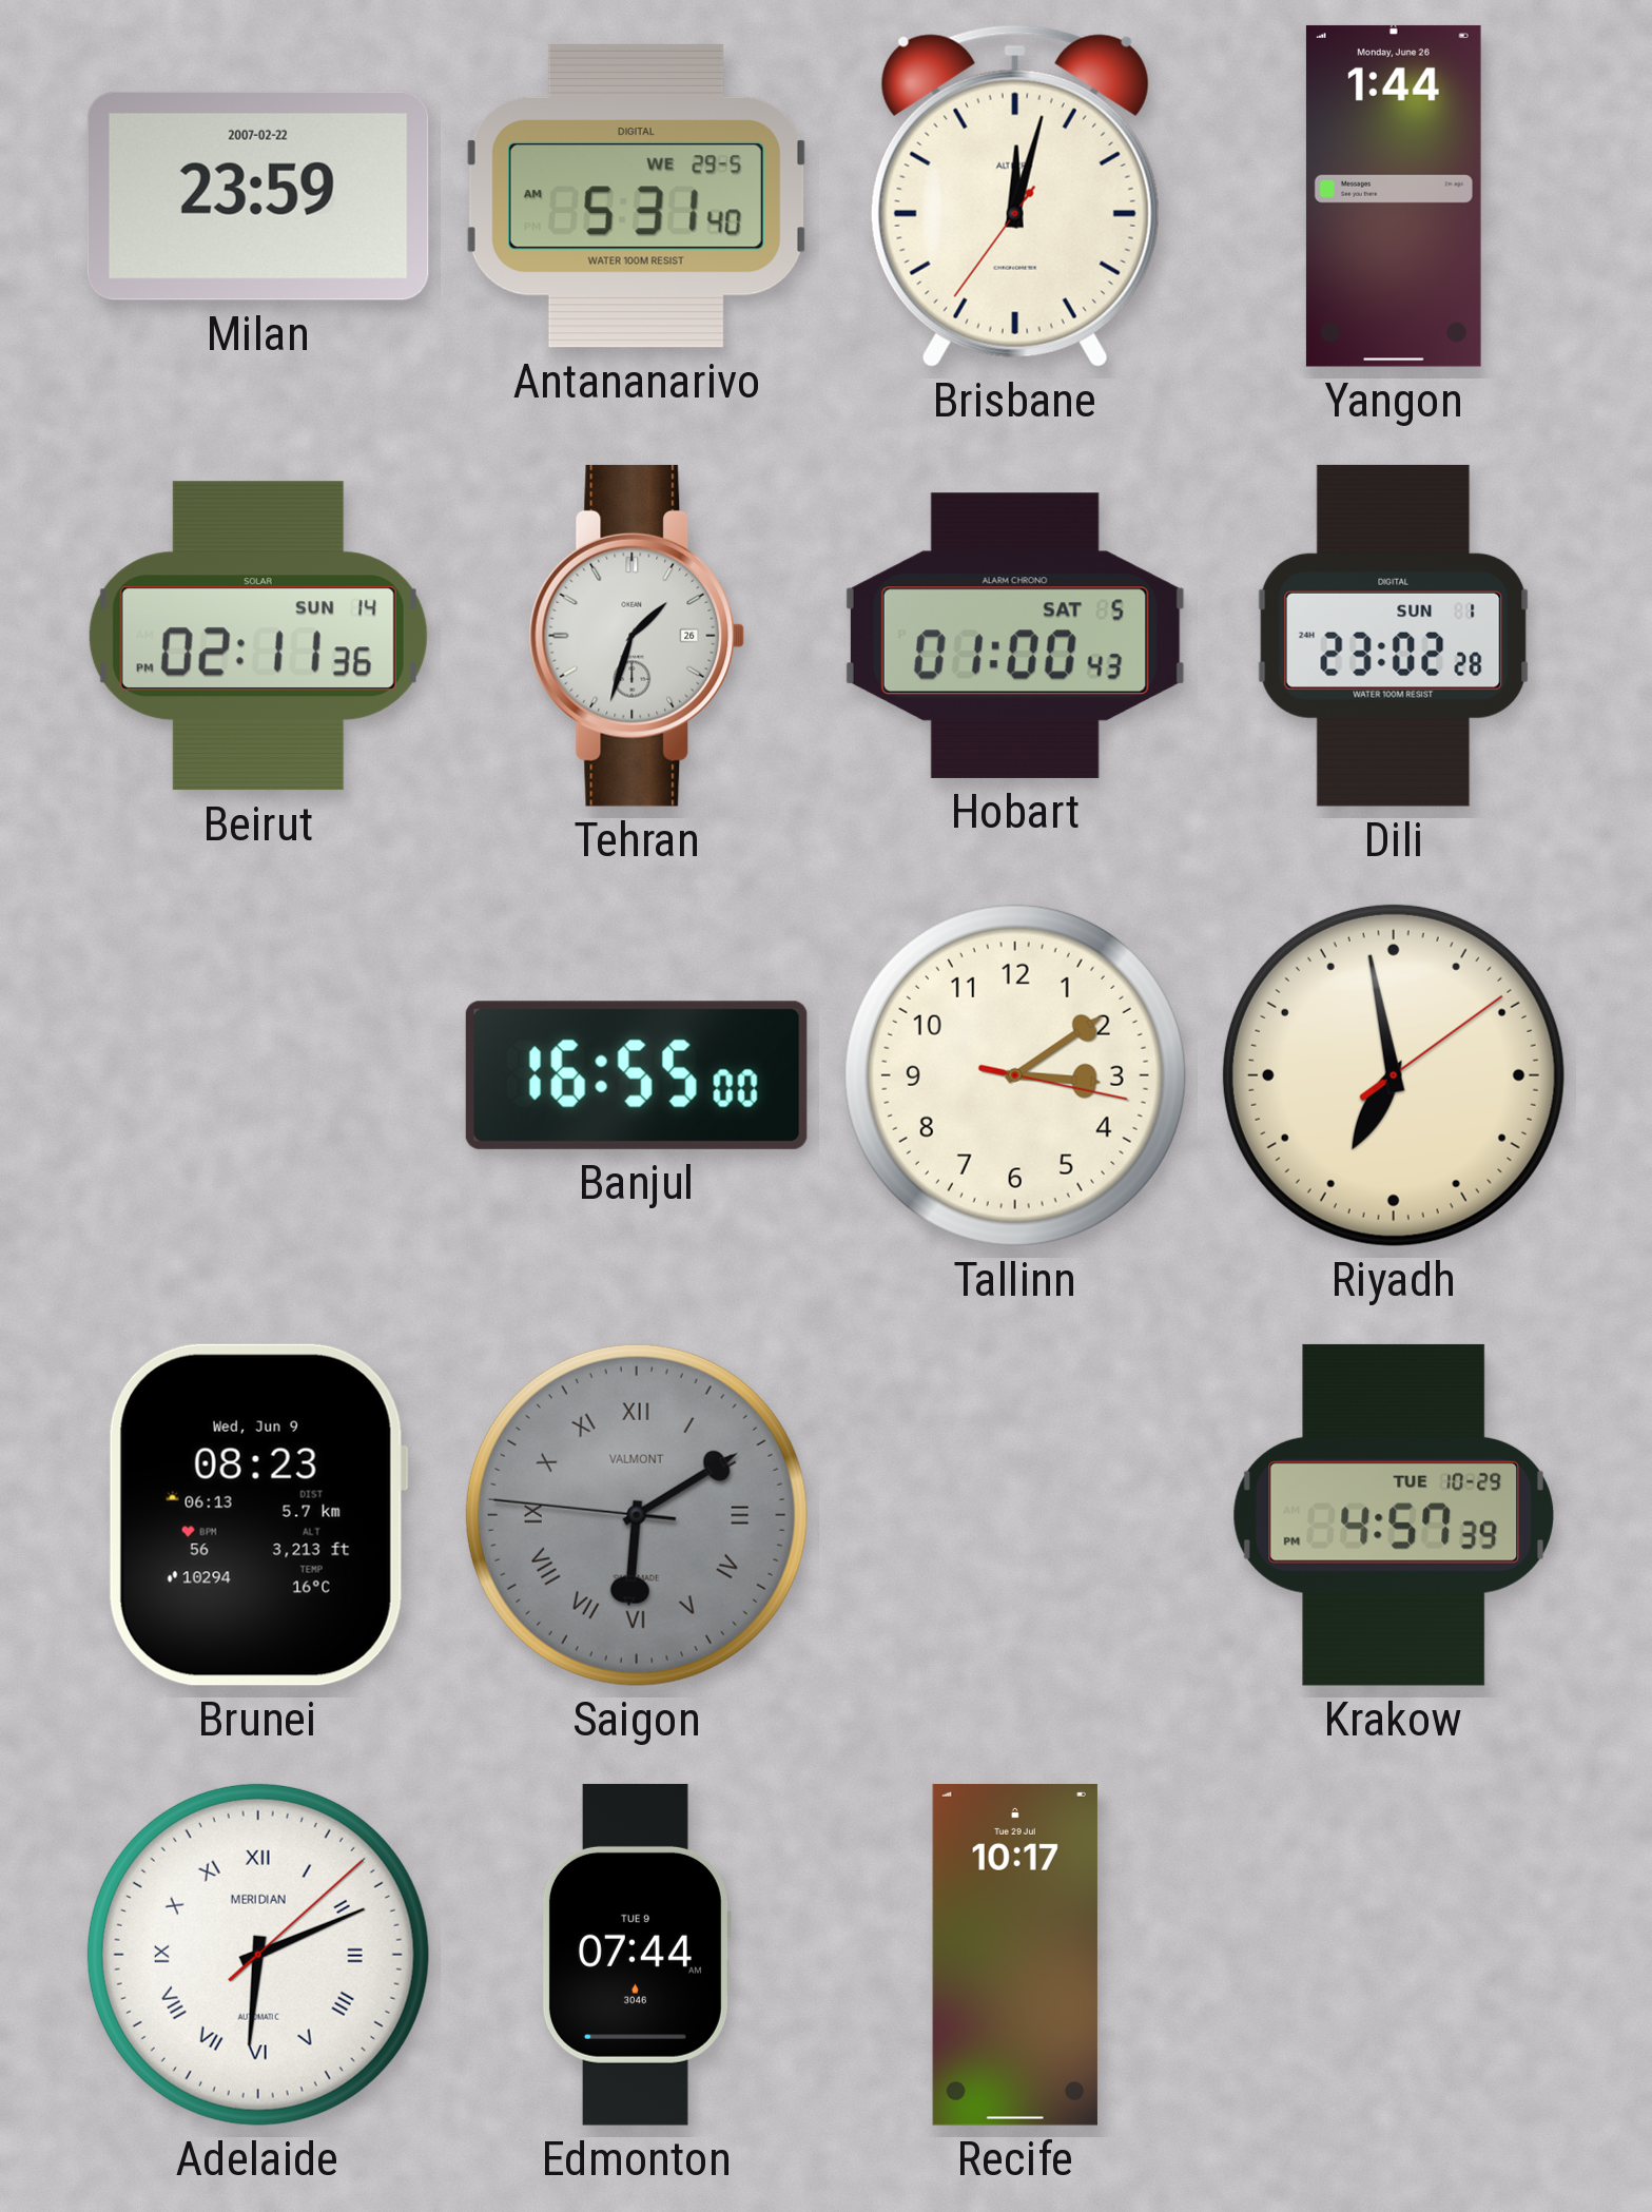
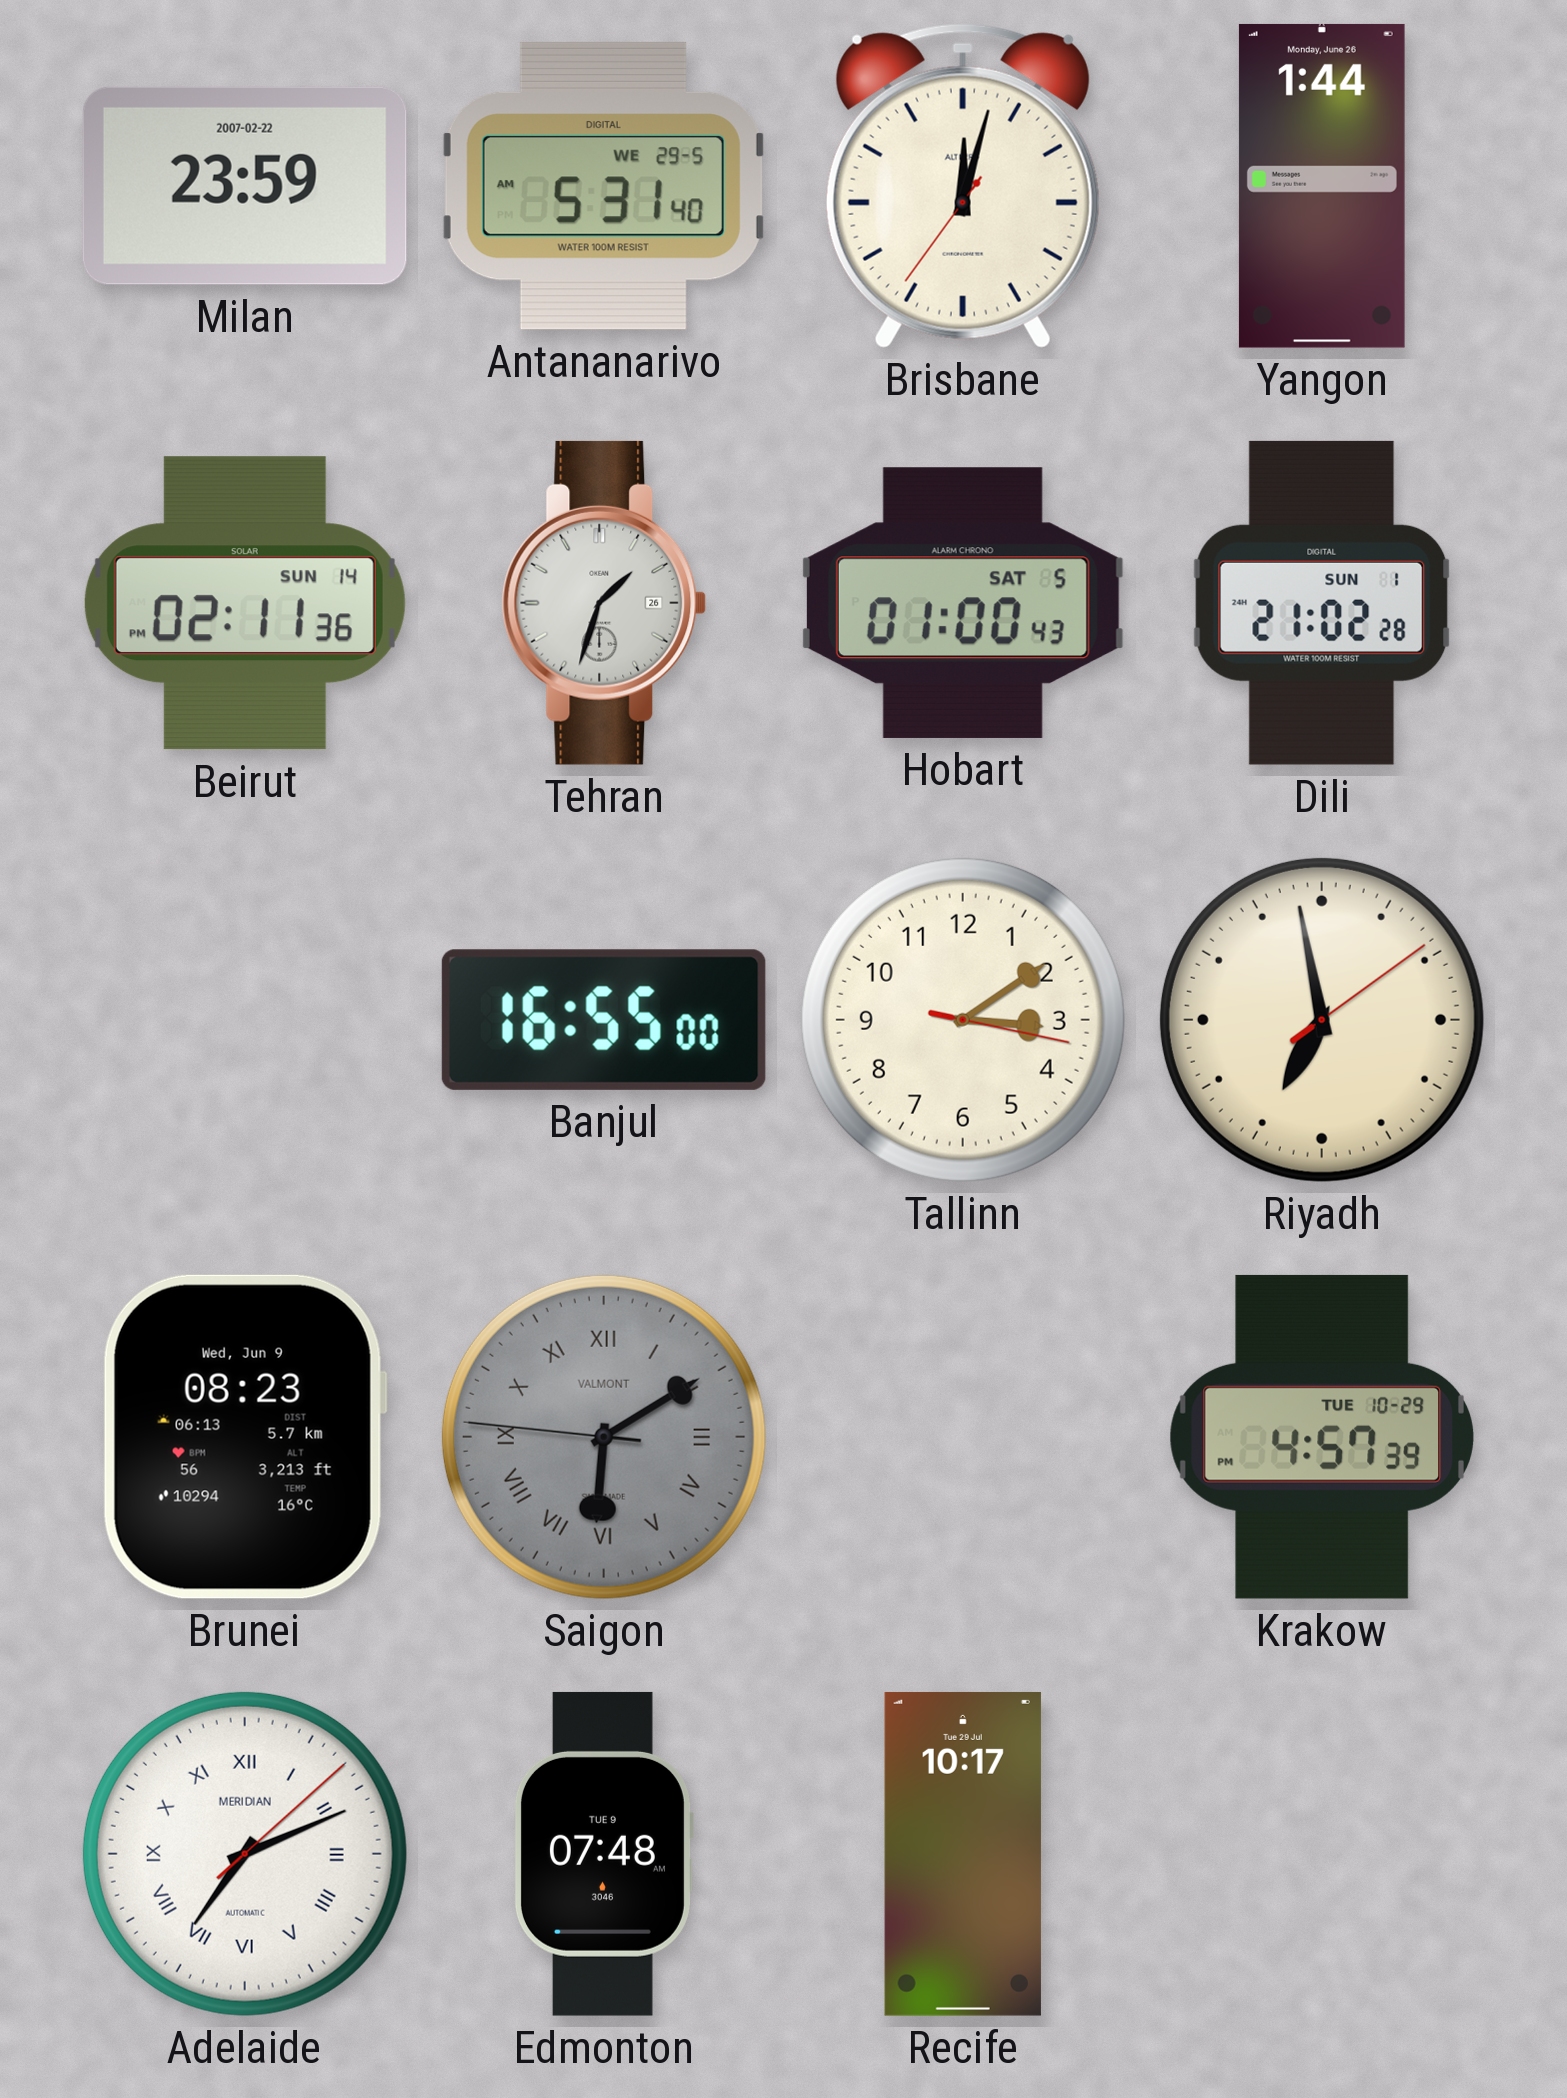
Dili: 23:02 -> 21:02
Adelaide: 6:11 -> 7:11
Edmonton: 07:44 -> 07:48
